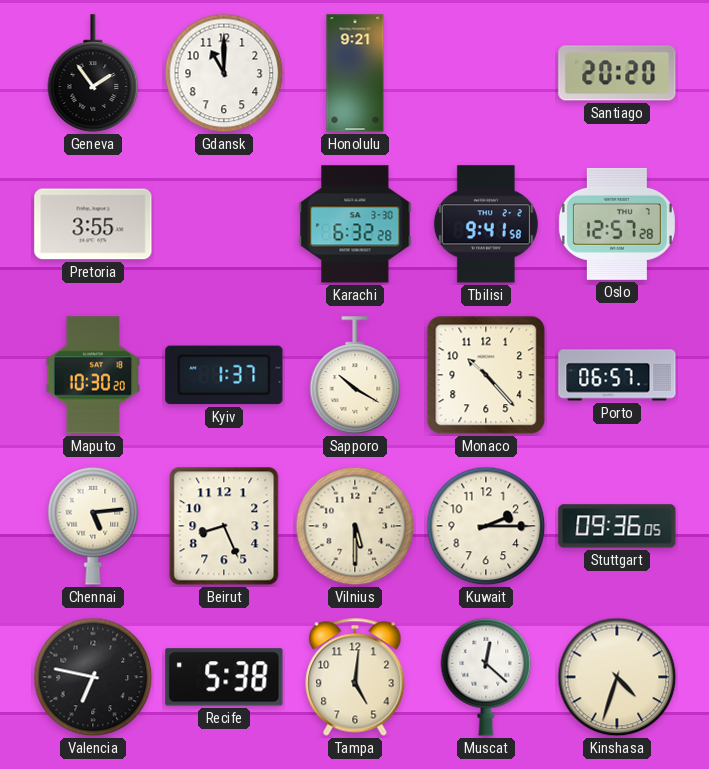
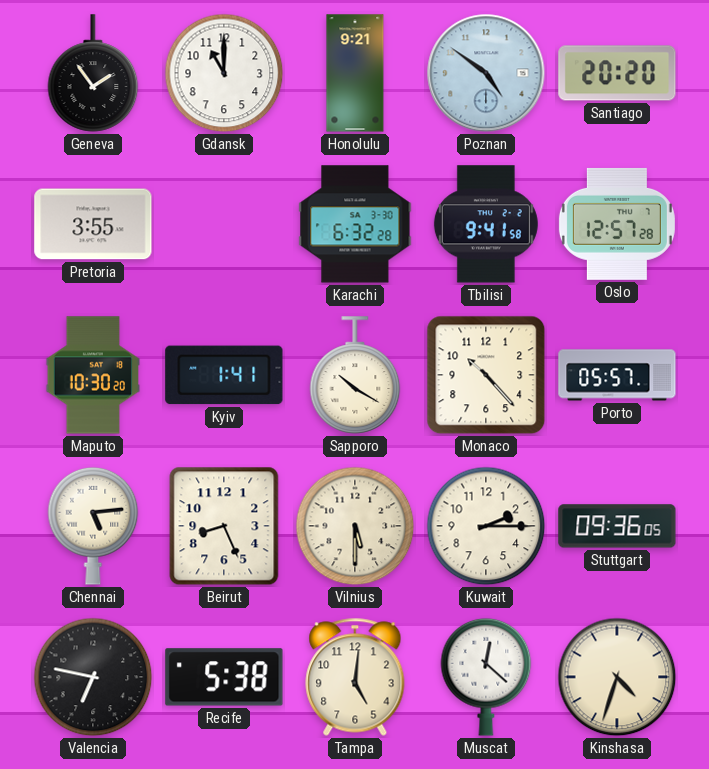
Poznan: none -> 4:51
Kyiv: 1:37 -> 1:41
Porto: 06:57 -> 05:57
